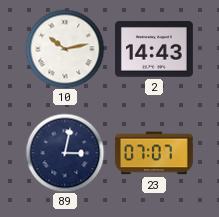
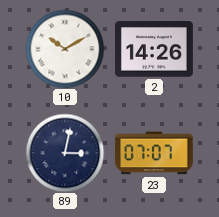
10: 10:13 -> 10:10
2: 14:43 -> 14:26
